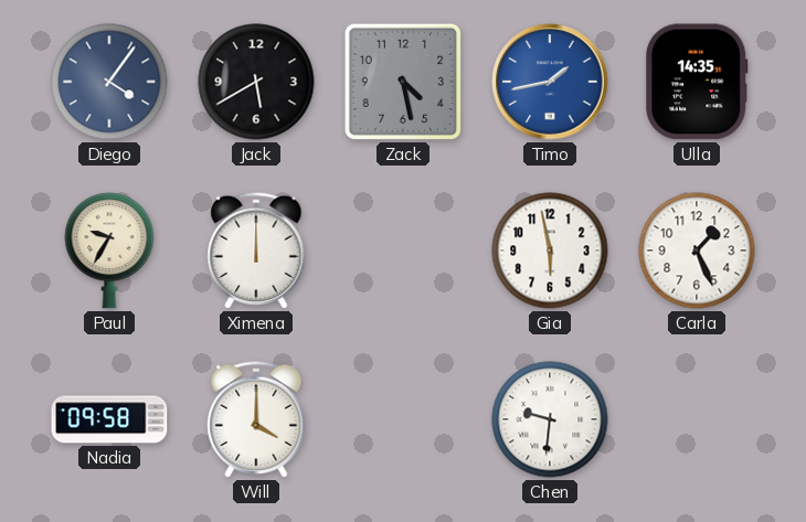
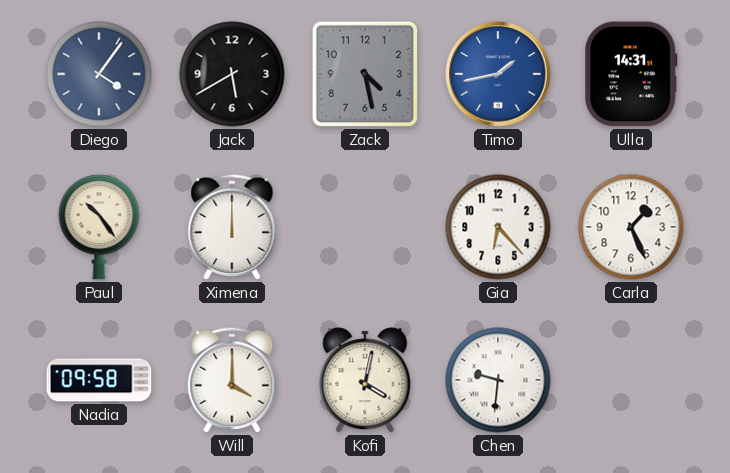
Ulla: 14:35 -> 14:31
Paul: 9:35 -> 10:24
Gia: 5:58 -> 6:23
Kofi: none -> 4:02
